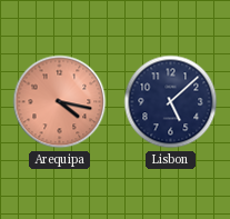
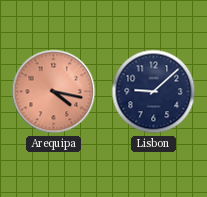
Lisbon: 5:08 -> 9:08
